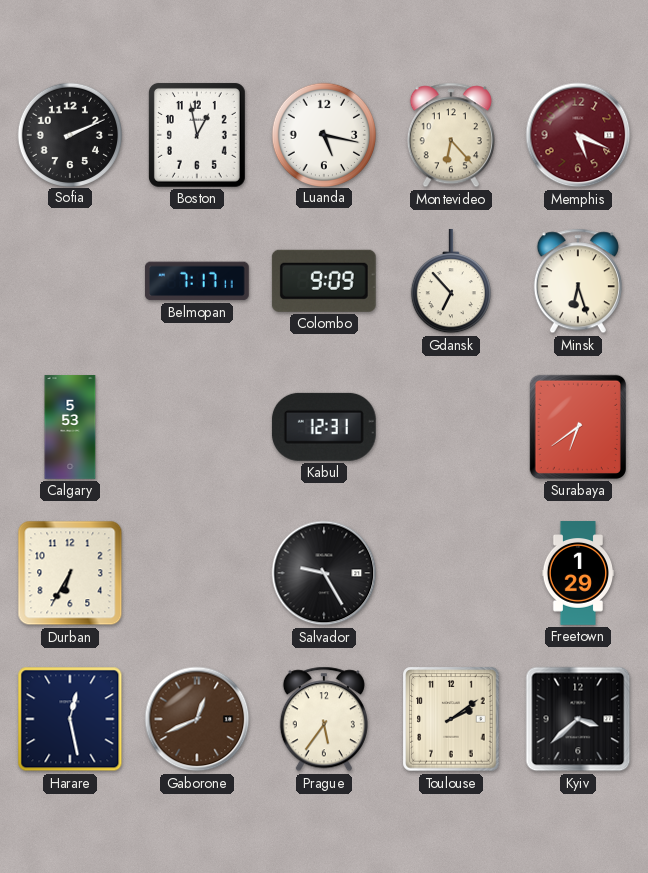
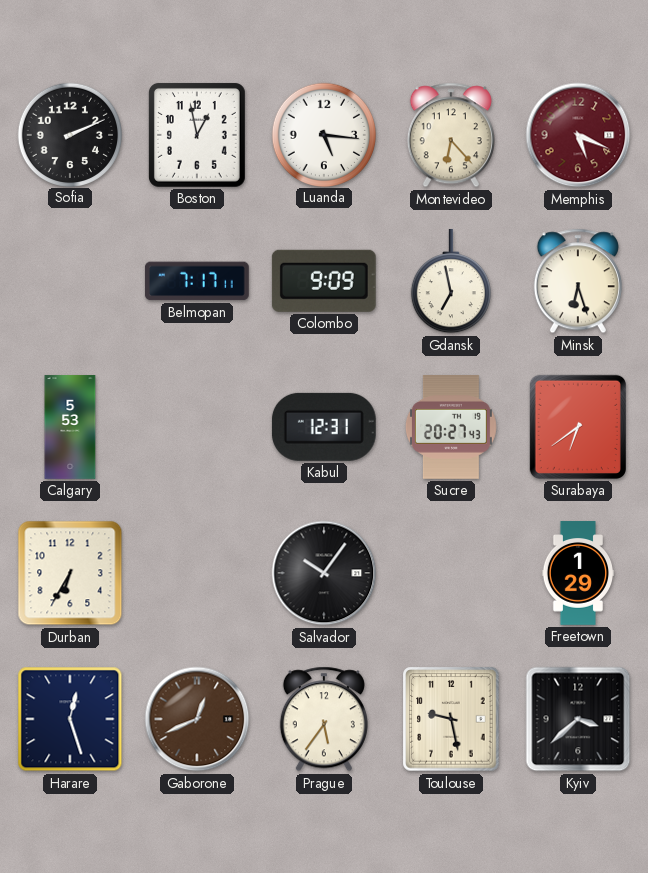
Luanda: 5:17 -> 5:16
Gdansk: 6:53 -> 6:58
Sucre: none -> 20:27
Salvador: 9:25 -> 10:06
Harare: 12:28 -> 12:27
Toulouse: 2:09 -> 9:28
